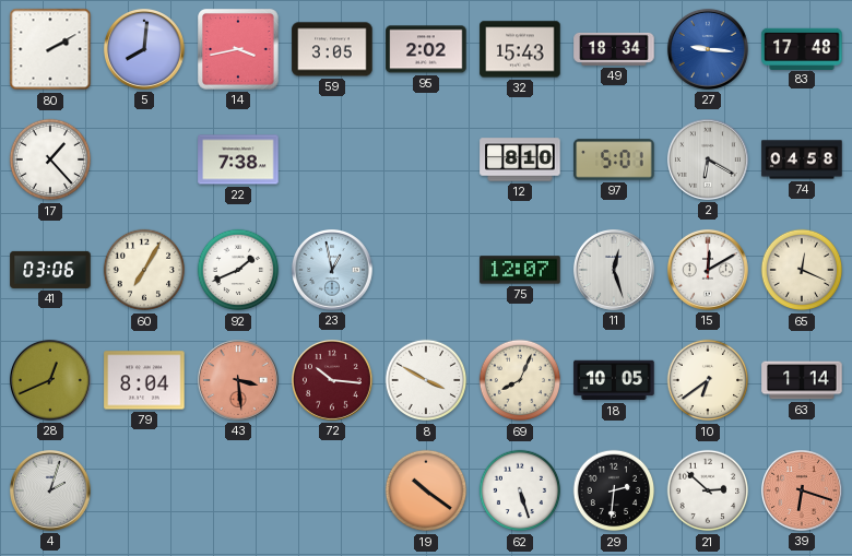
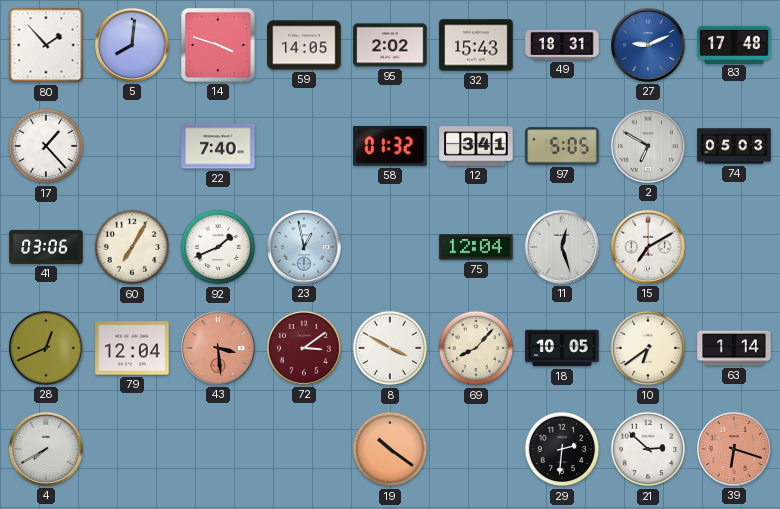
80: 2:10 -> 1:53
14: 3:43 -> 3:48
59: 3:05 -> 14:05
49: 18:34 -> 18:31
27: 9:16 -> 9:11
22: 7:38 -> 7:40
58: none -> 01:32
12: 8:10 -> 3:41
97: 5:01 -> 5:05
2: 6:20 -> 6:50
74: 04:58 -> 05:03
75: 12:07 -> 12:04
15: 12:10 -> 7:10
65: 12:19 -> none
79: 8:04 -> 12:04
72: 10:16 -> 3:09
69: 8:04 -> 8:07
4: 2:03 -> 7:40
62: 5:27 -> none
